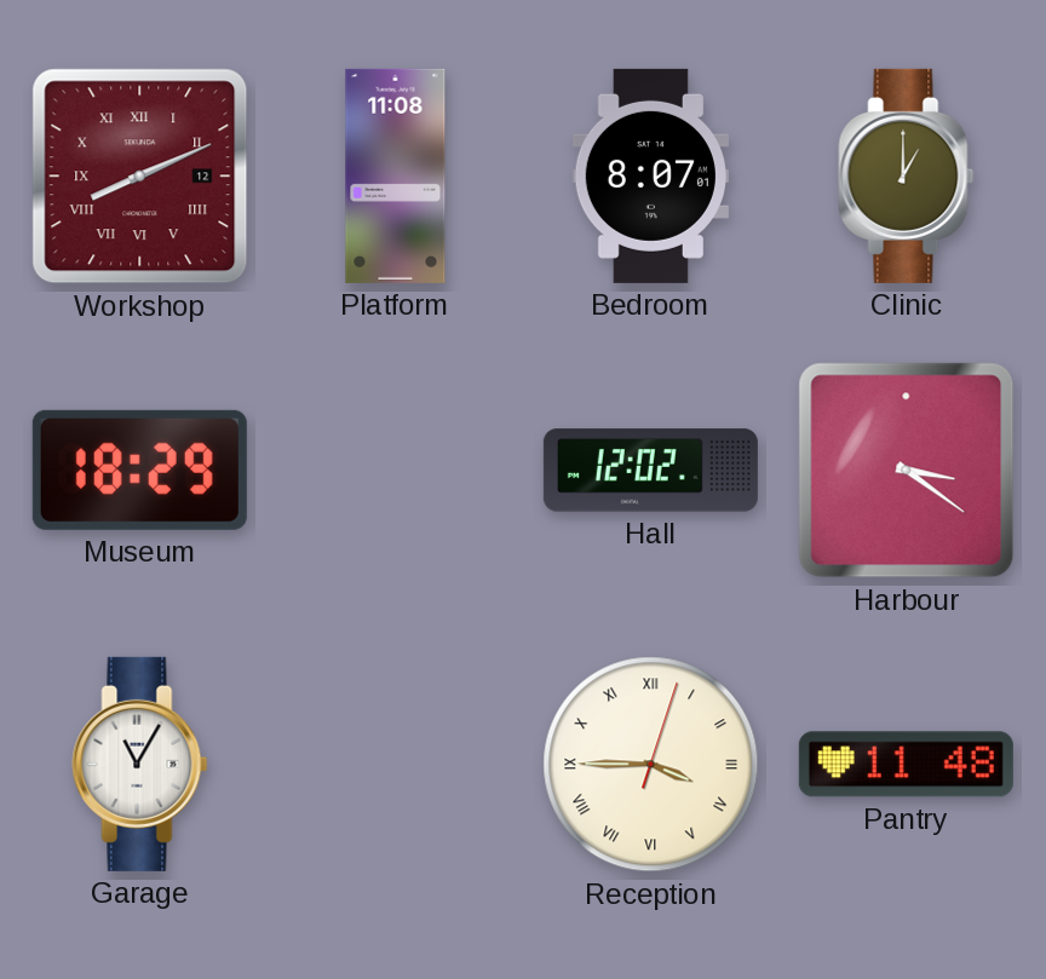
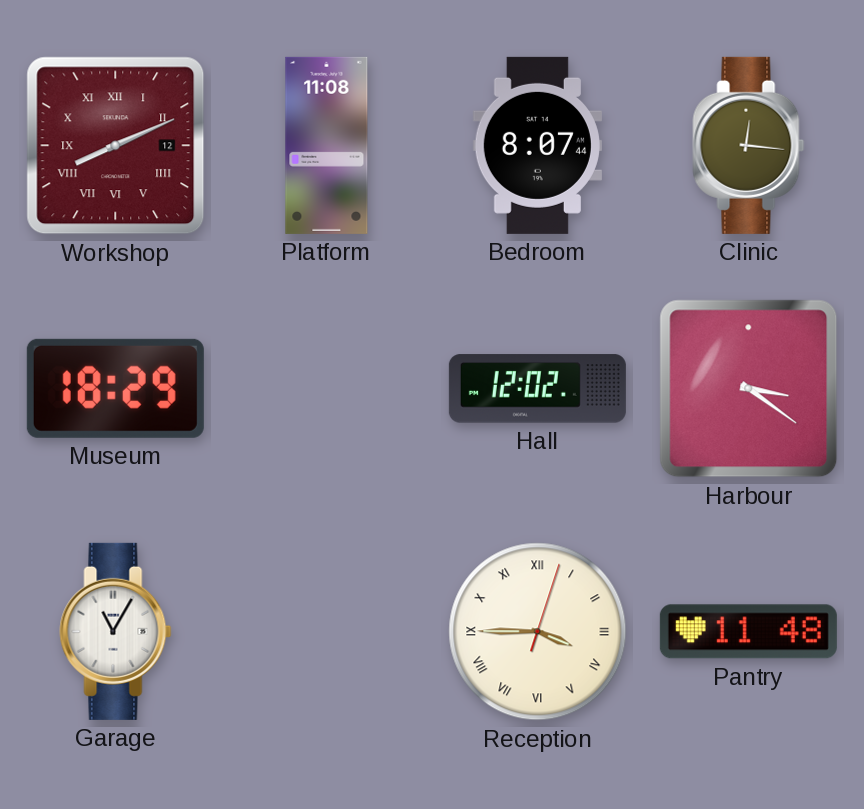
Bedroom: 8:07:01 -> 8:07:44
Clinic: 1:00 -> 12:16
